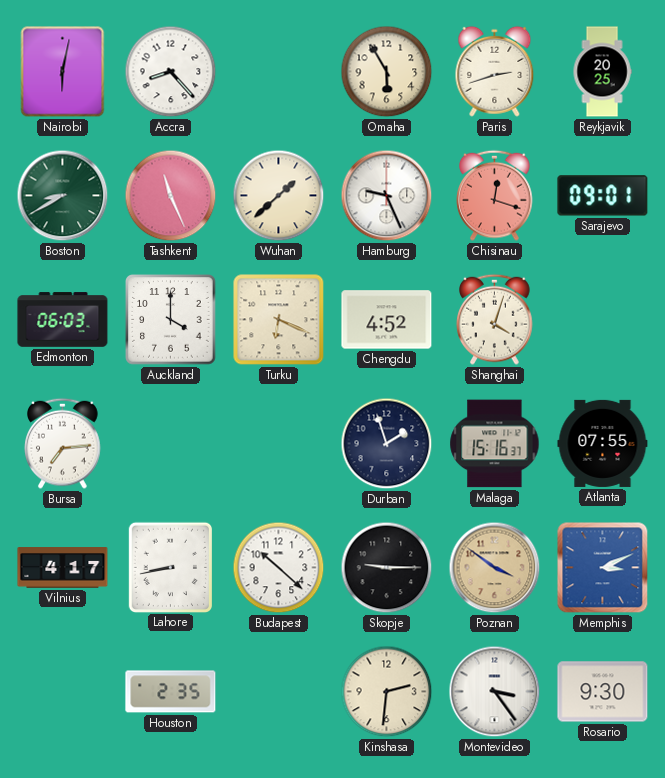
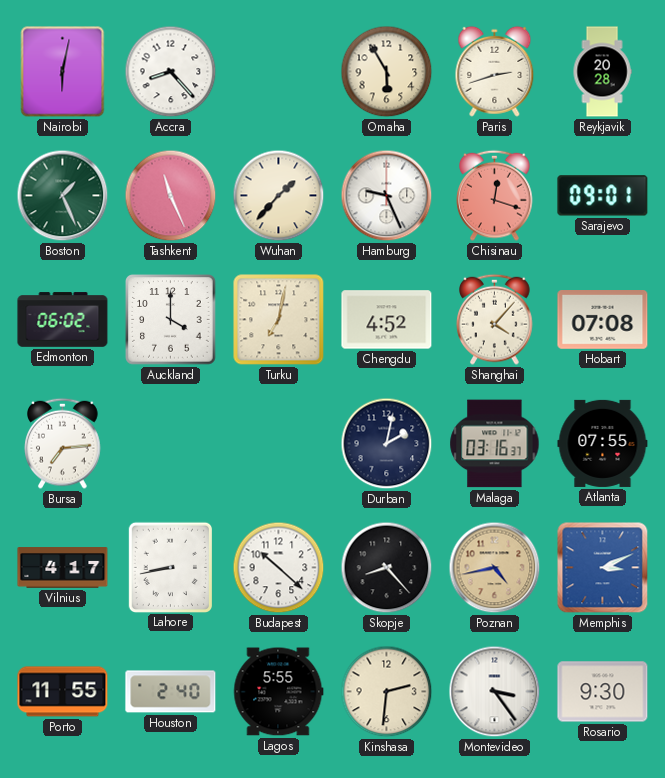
Reykjavik: 20:25 -> 20:28
Boston: 8:40 -> 1:26
Wuhan: 1:38 -> 1:37
Edmonton: 06:03 -> 06:02
Turku: 6:19 -> 7:02
Shanghai: 4:03 -> 4:07
Hobart: none -> 07:08
Durban: 1:57 -> 2:02
Malaga: 15:16 -> 03:16
Skopje: 9:15 -> 8:23
Poznan: 3:51 -> 4:43
Porto: none -> 11:55
Houston: 2:35 -> 2:40
Lagos: none -> 5:55
